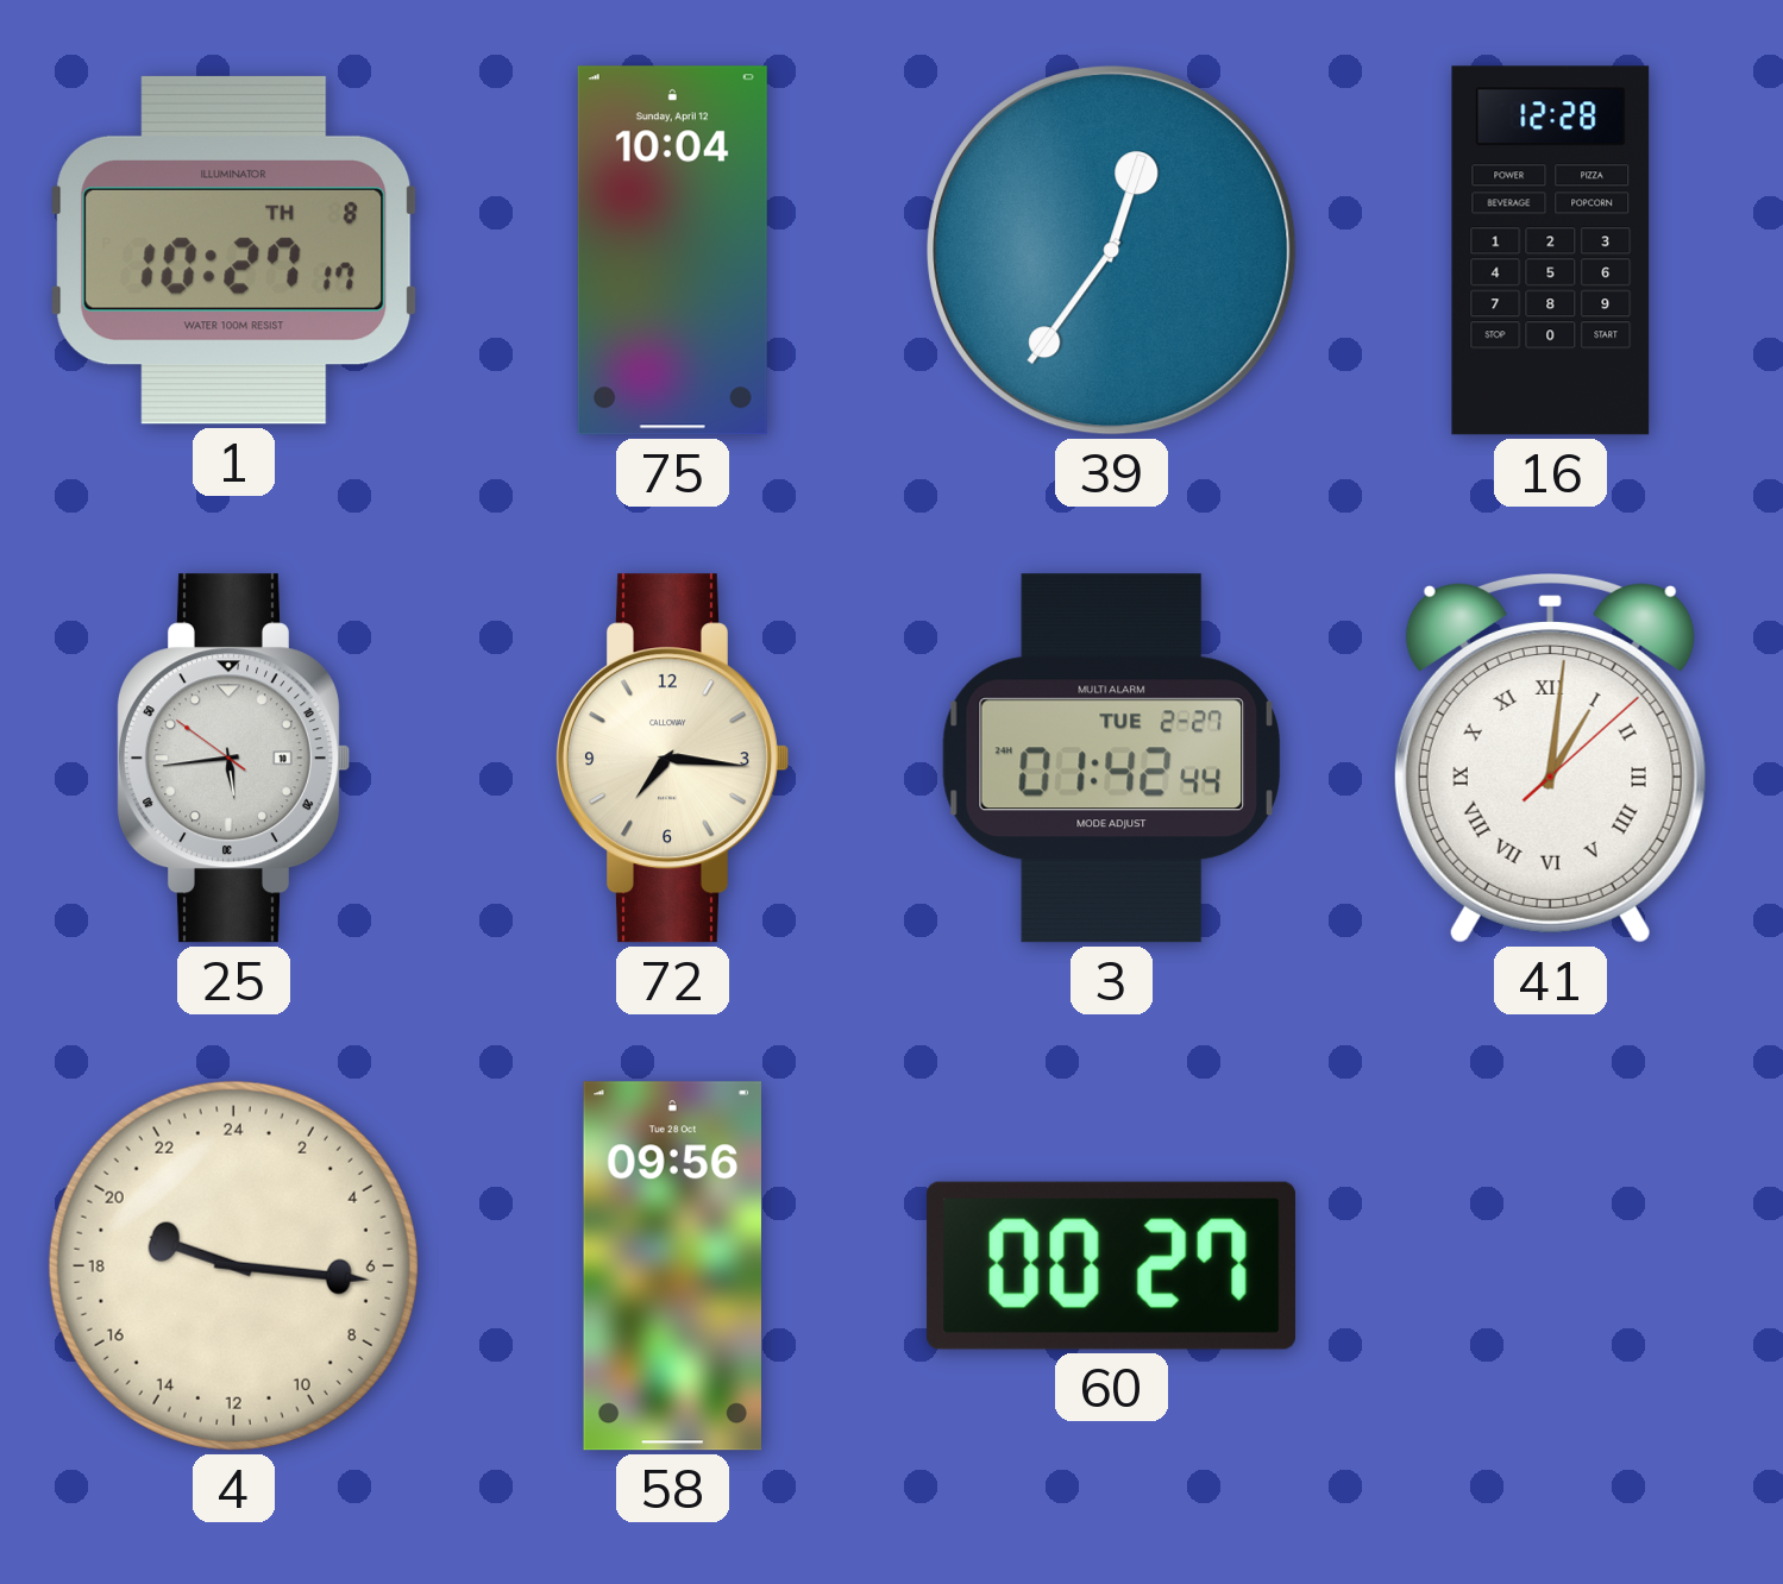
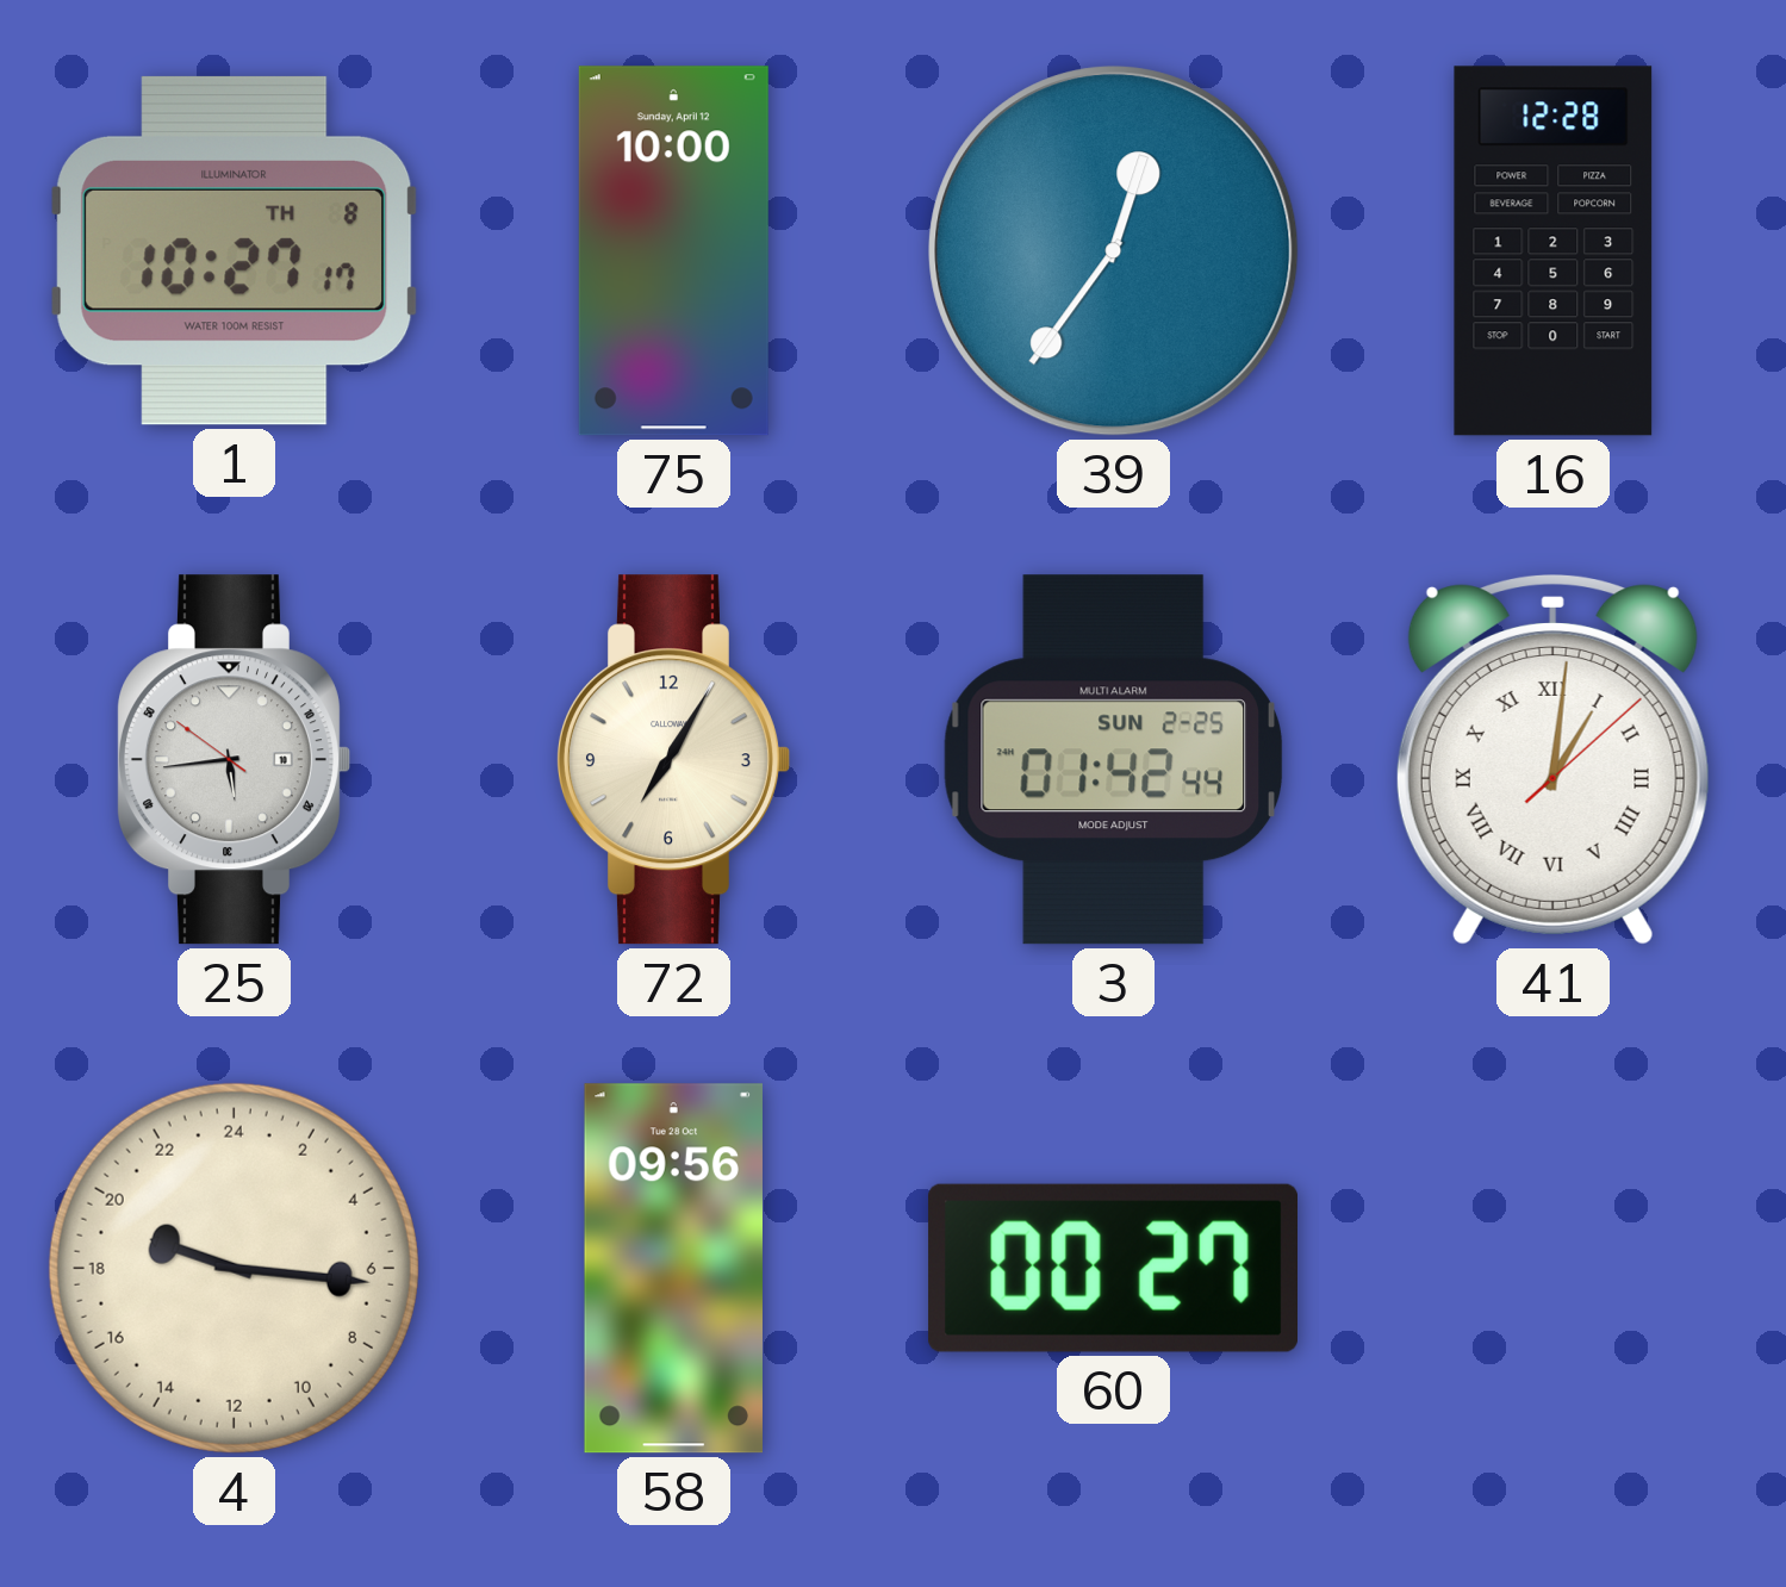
75: 10:04 -> 10:00
72: 7:16 -> 7:05
3 date: TUE 2-27 -> SUN 2-25
